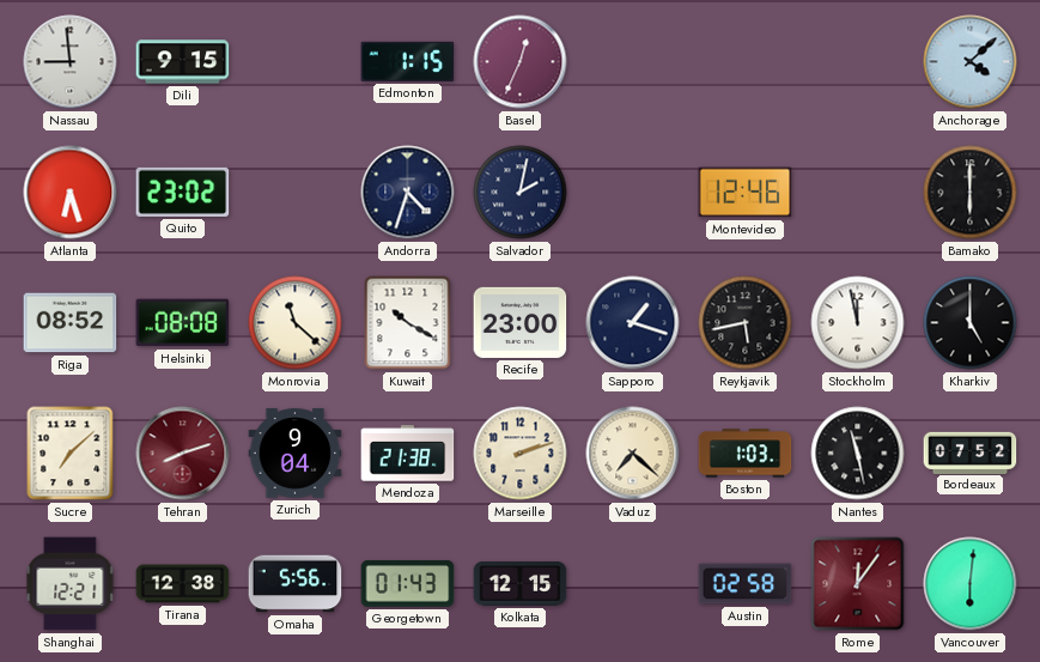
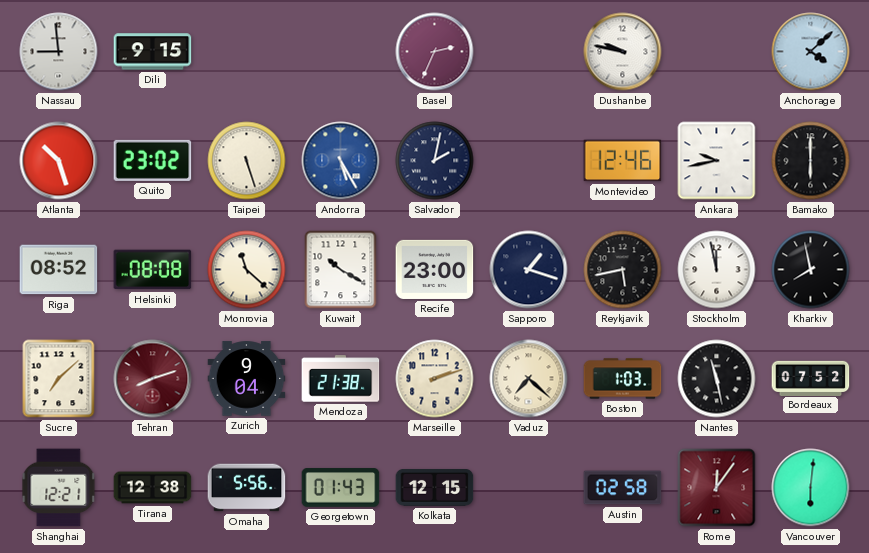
Edmonton: 1:15 -> none
Basel: 12:34 -> 2:34
Dushanbe: none -> 9:47
Atlanta: 6:27 -> 10:27
Taipei: none -> 5:27
Andorra: 4:33 -> 5:25
Andorra dial: navy -> blue
Ankara: none -> 9:43
Kharkiv: 5:00 -> 7:58
